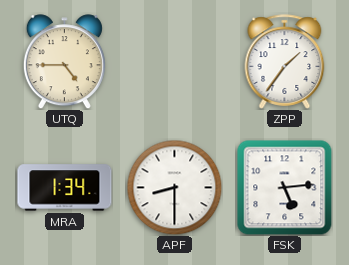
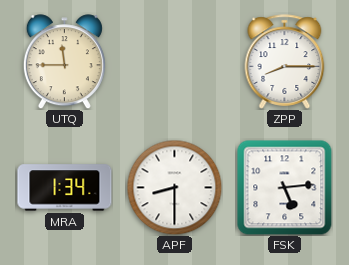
UTQ: 4:45 -> 11:45
ZPP: 1:36 -> 8:15
